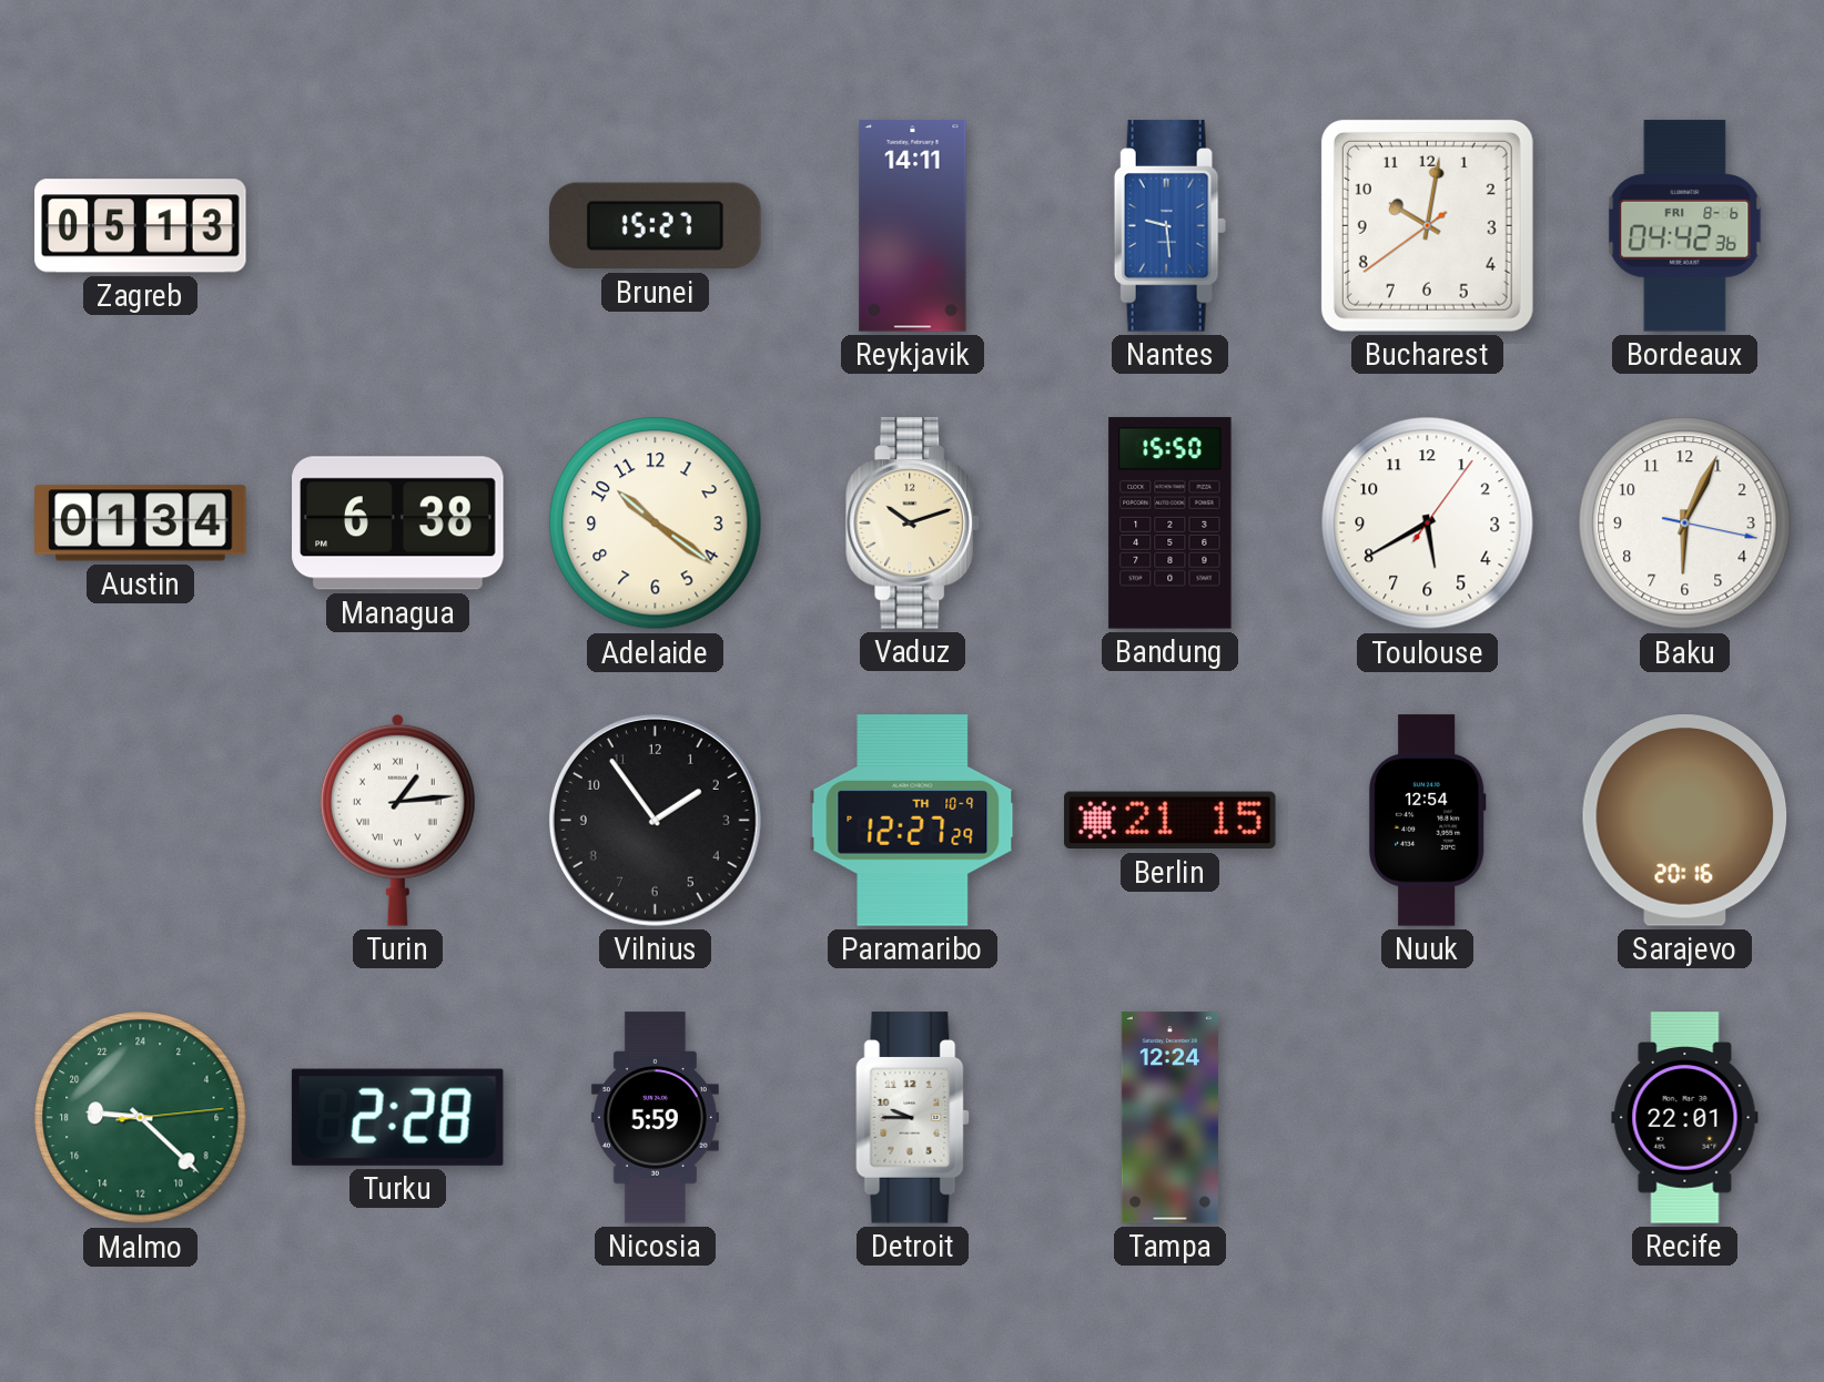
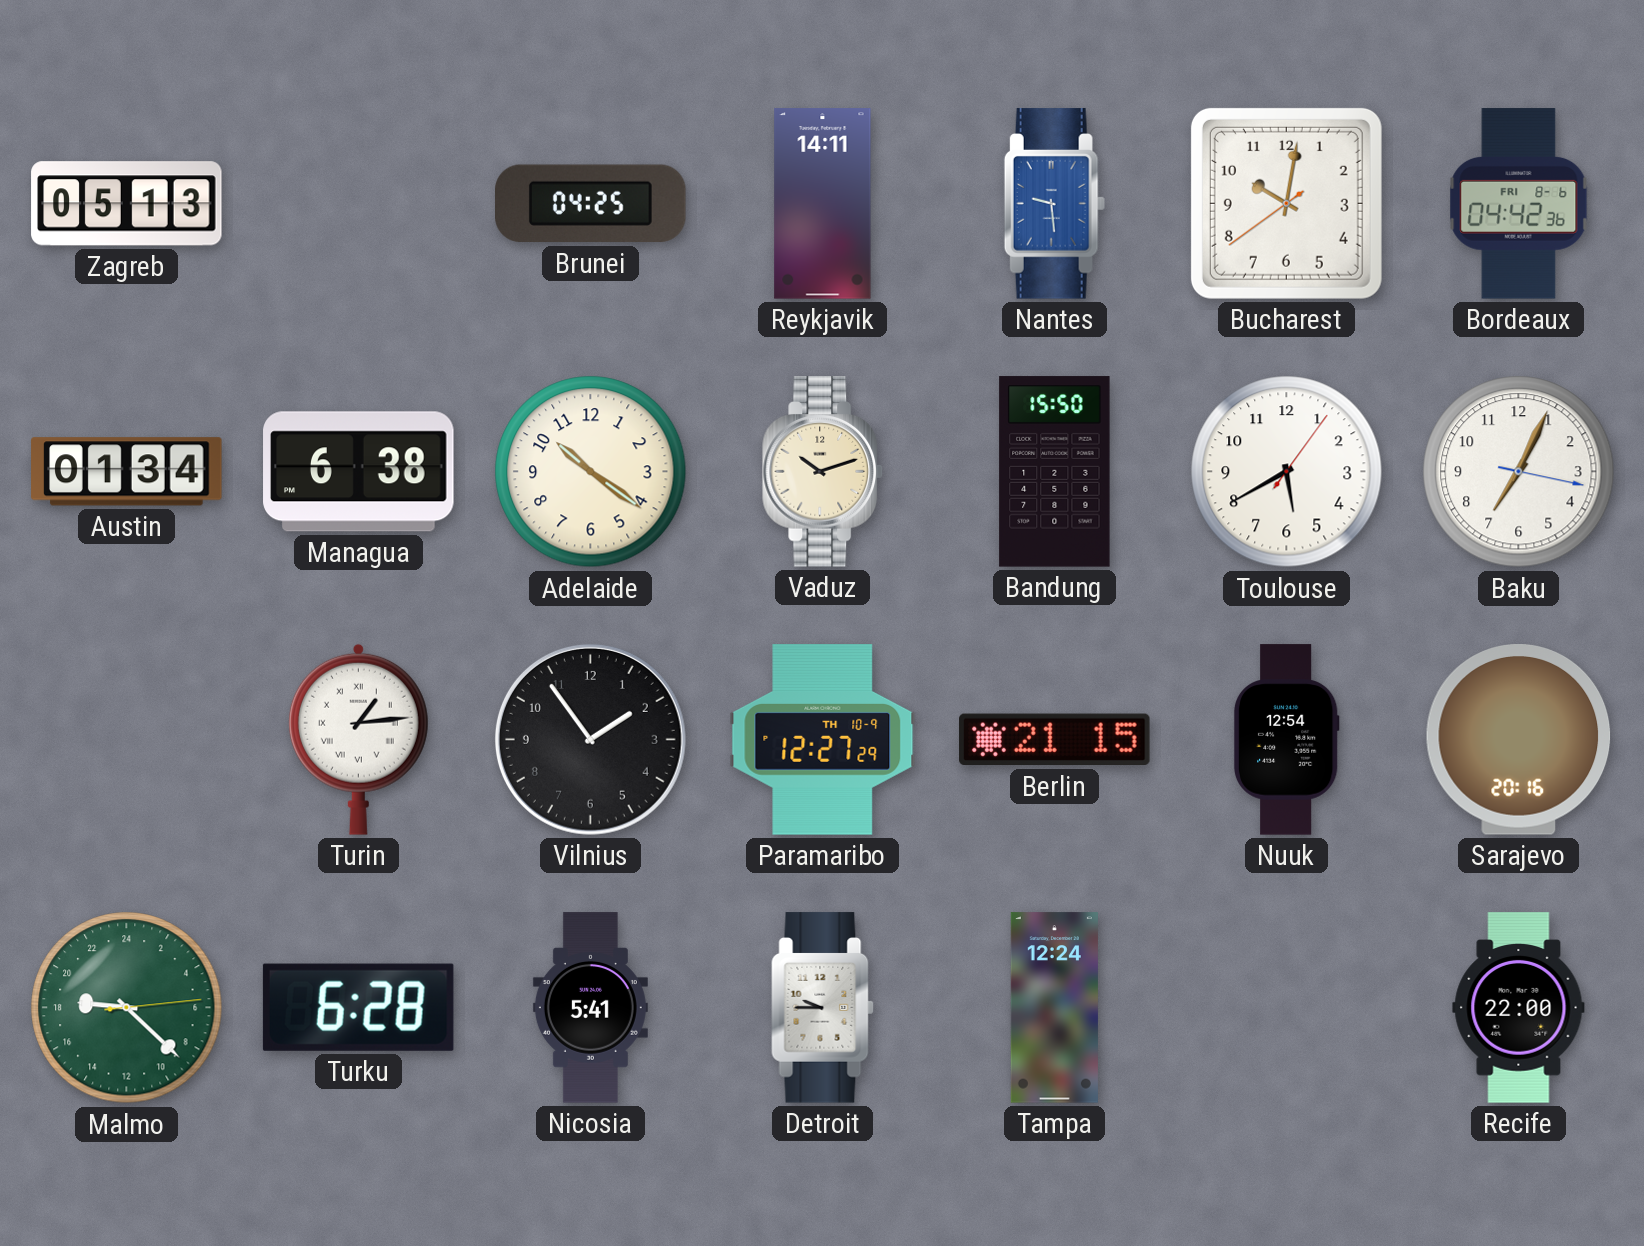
Brunei: 15:27 -> 04:25
Baku: 6:04 -> 7:04
Turku: 2:28 -> 6:28
Nicosia: 5:59 -> 5:41
Recife: 22:01 -> 22:00
